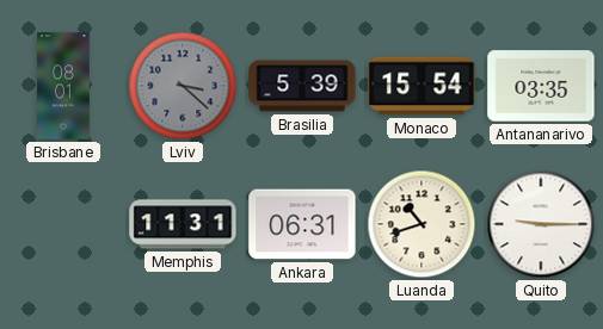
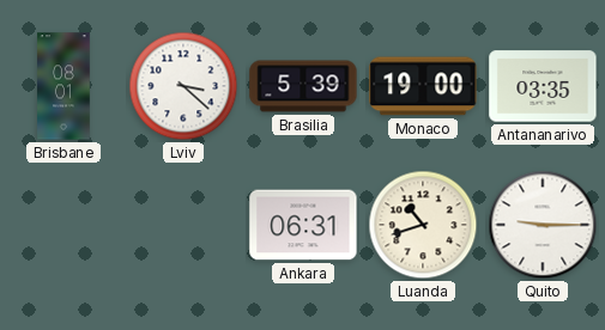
Lviv dial: grey -> white
Monaco: 15:54 -> 19:00
Memphis: 11:31 -> none
